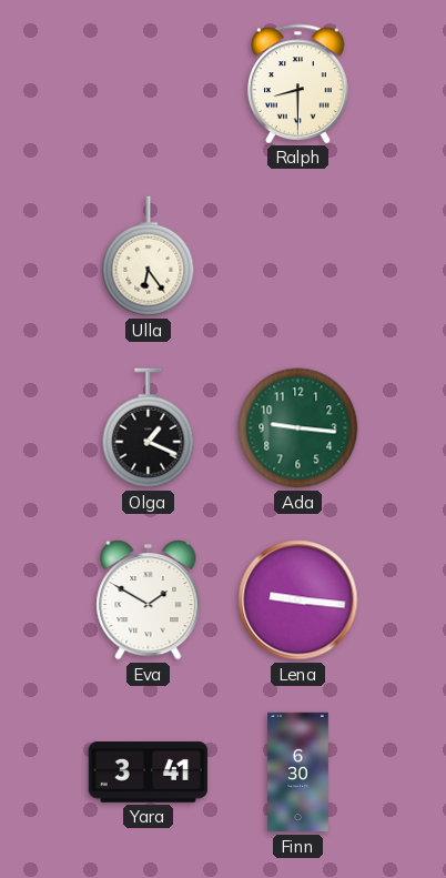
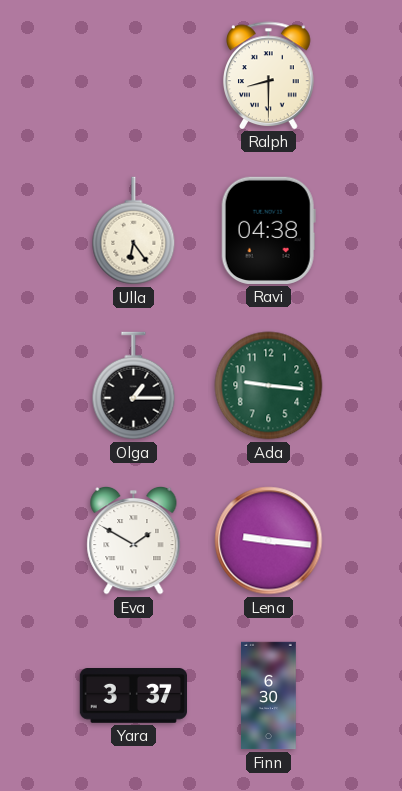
Ravi: none -> 04:38
Olga: 1:19 -> 1:15
Yara: 3:41 -> 3:37
